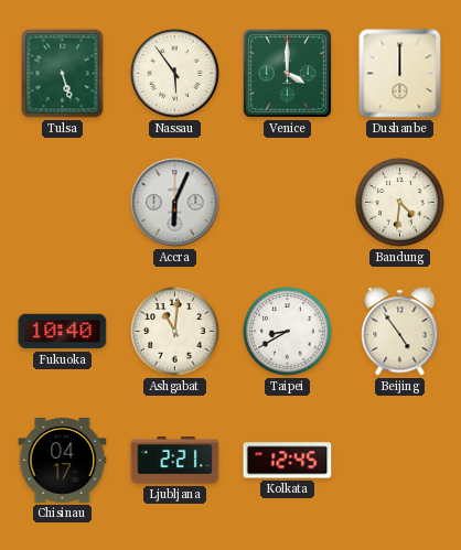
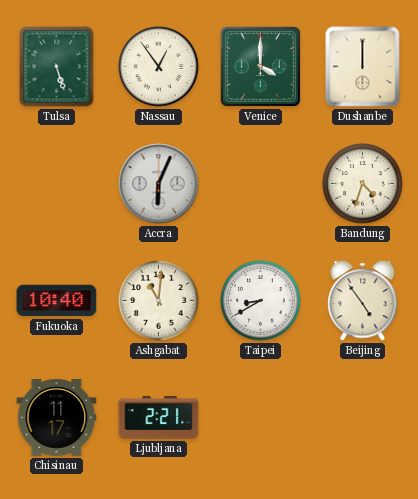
Nassau: 5:54 -> 12:54
Bandung: 4:31 -> 4:33
Chisinau: 04:17 -> 11:17
Kolkata: 12:45 -> none
